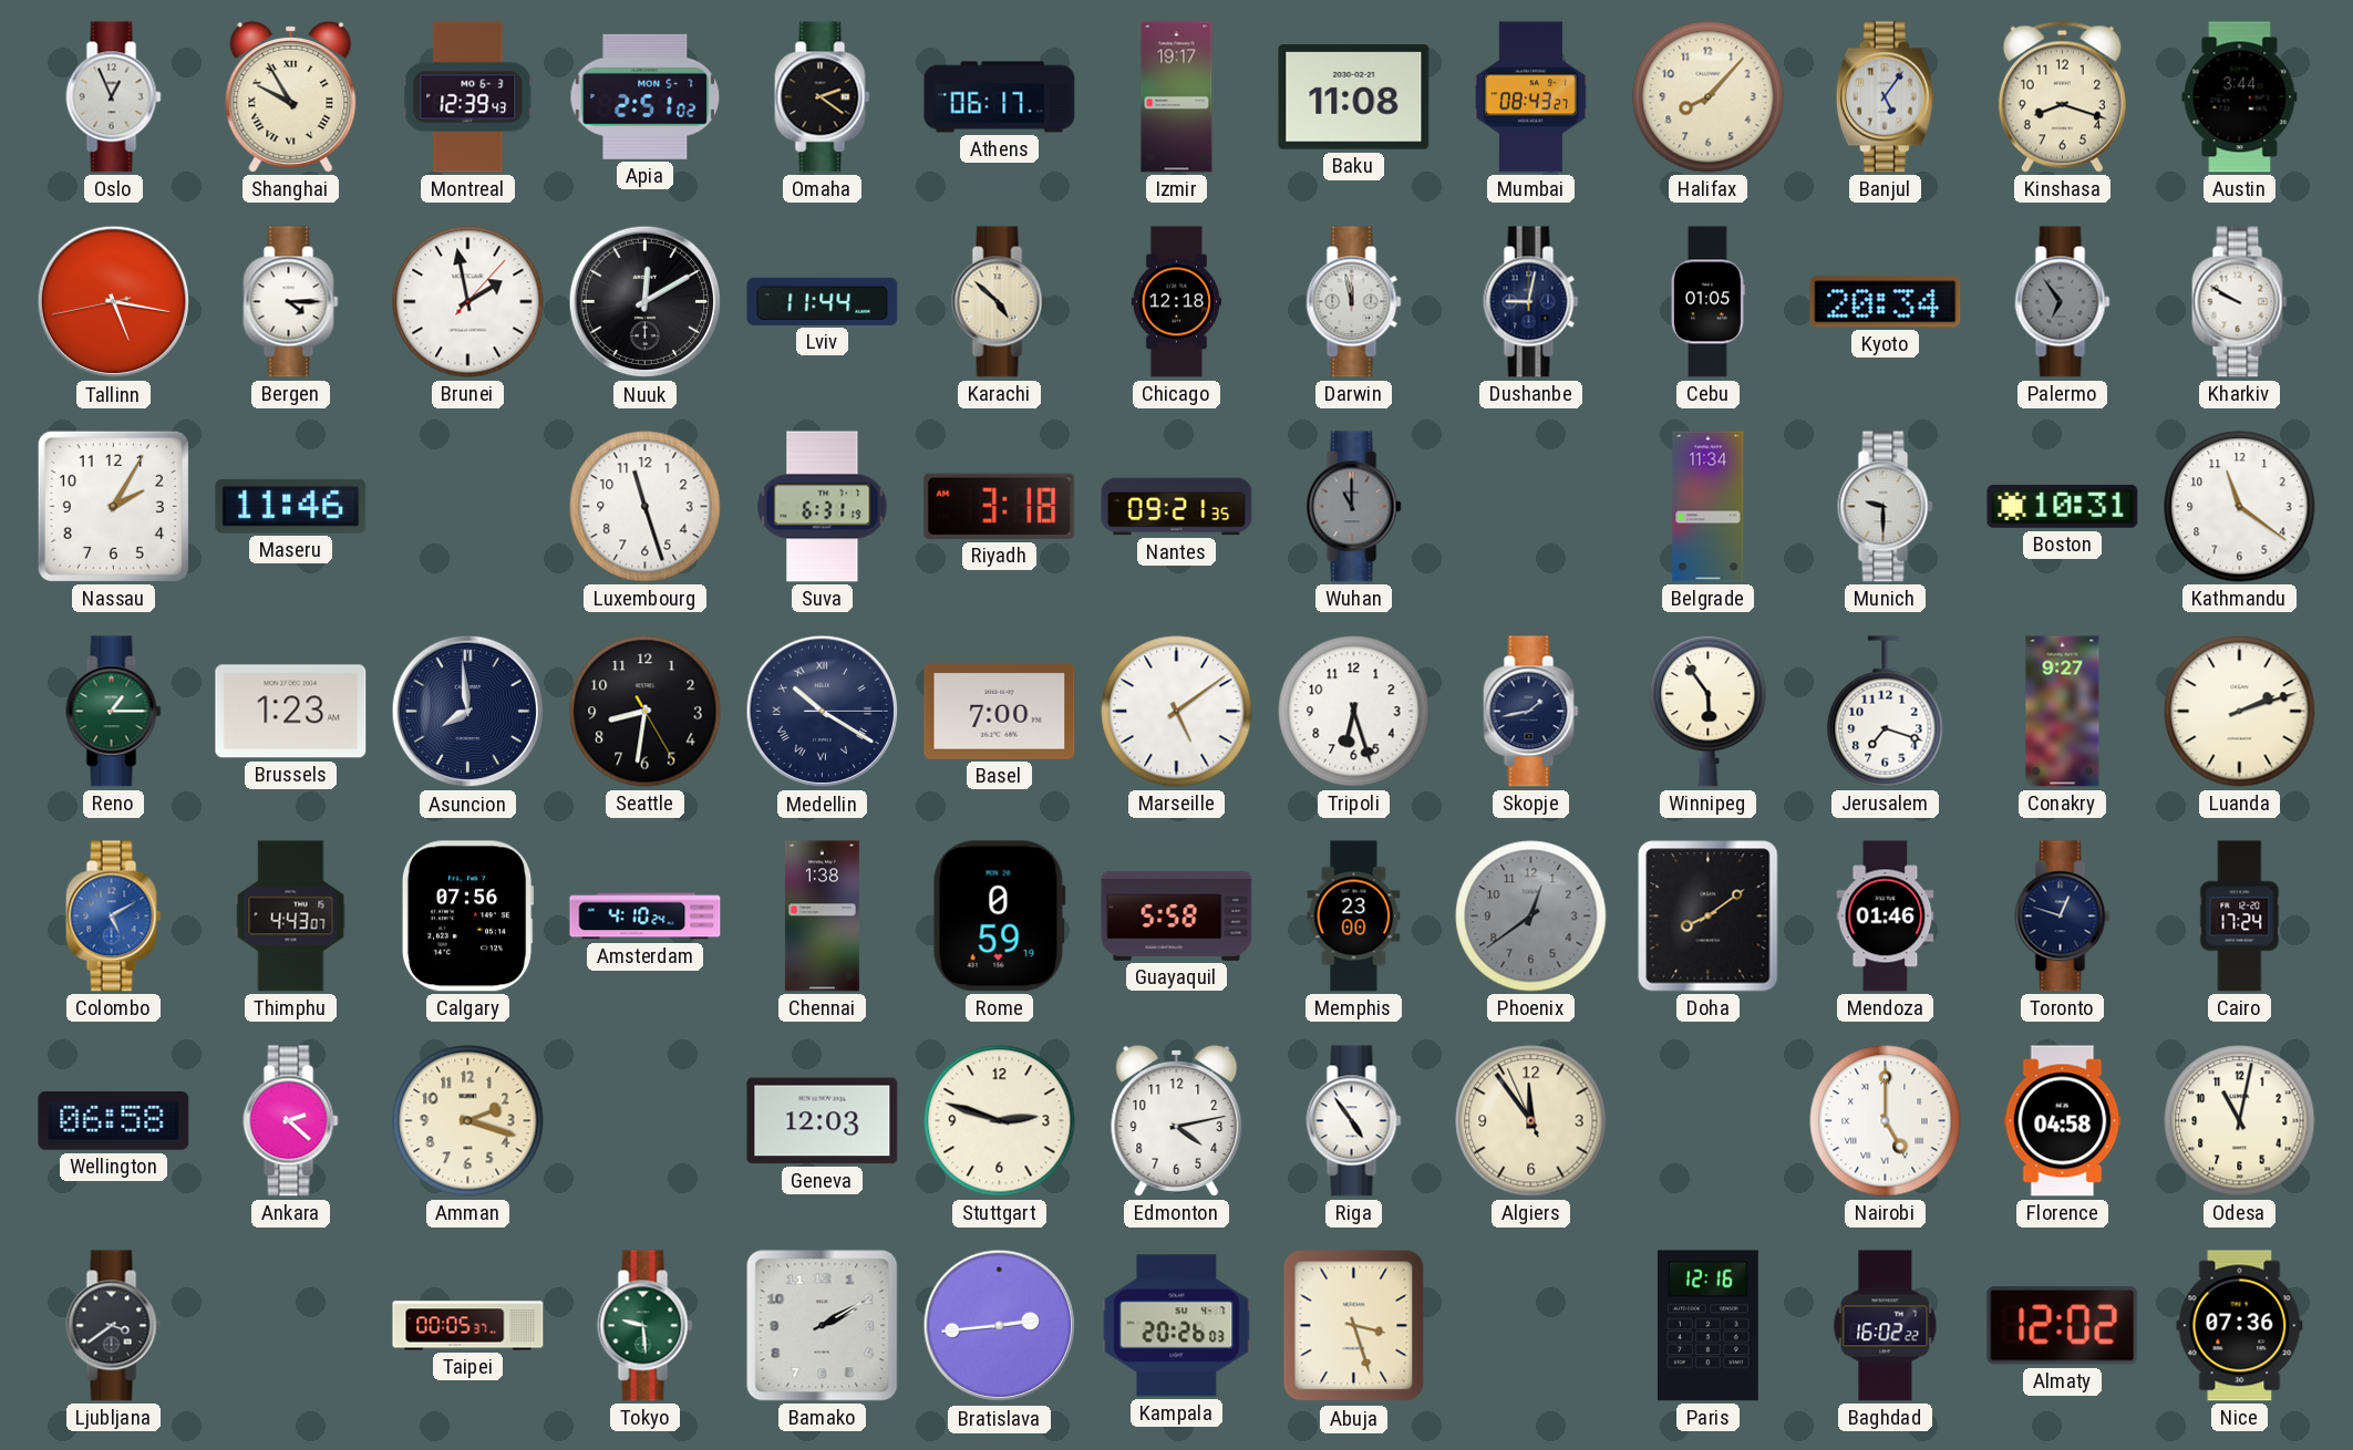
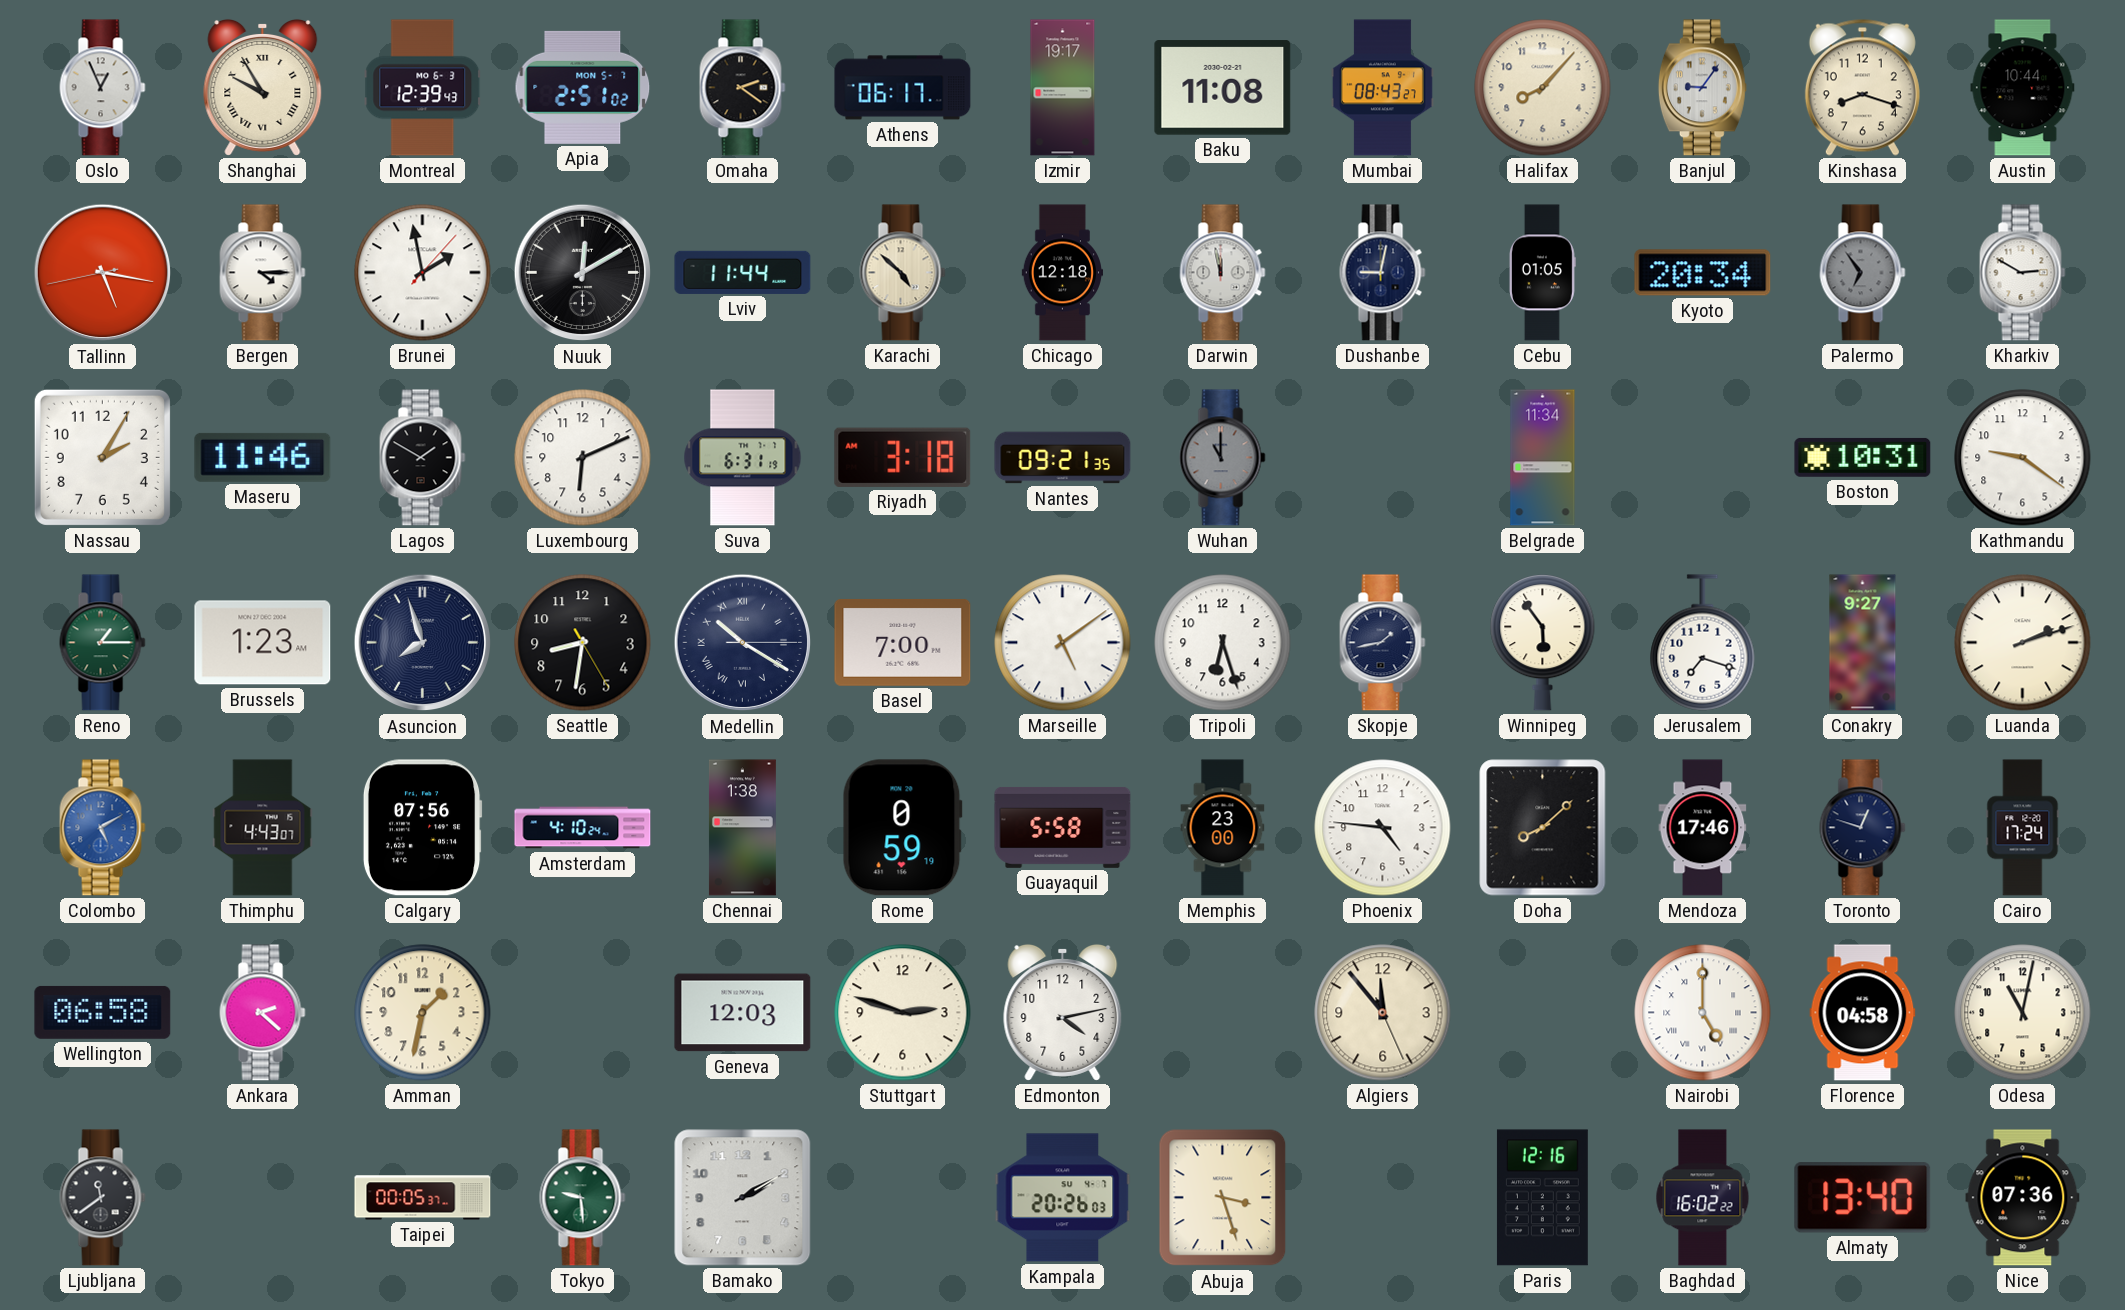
Banjul: 5:06 -> 9:06
Austin: 3:44 -> 10:44
Kharkiv: 9:50 -> 2:50
Lagos: none -> 1:50
Luxembourg: 11:27 -> 6:11
Munich: 9:30 -> none
Kathmandu: 11:21 -> 9:21
Asuncion: 7:59 -> 7:57
Phoenix: 12:39 -> 4:46
Phoenix dial: grey -> white
Doha: 8:09 -> 8:08
Mendoza: 01:46 -> 17:46
Amman: 2:18 -> 1:32
Riga: 4:54 -> none
Algiers: 11:53:56 -> 11:53:26
Ljubljana: 3:39 -> 11:39
Bratislava: 2:44 -> none
Almaty: 12:02 -> 13:40
